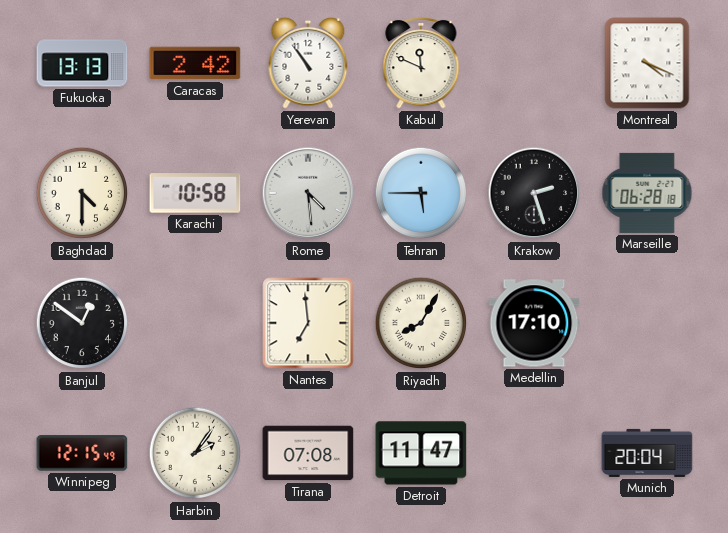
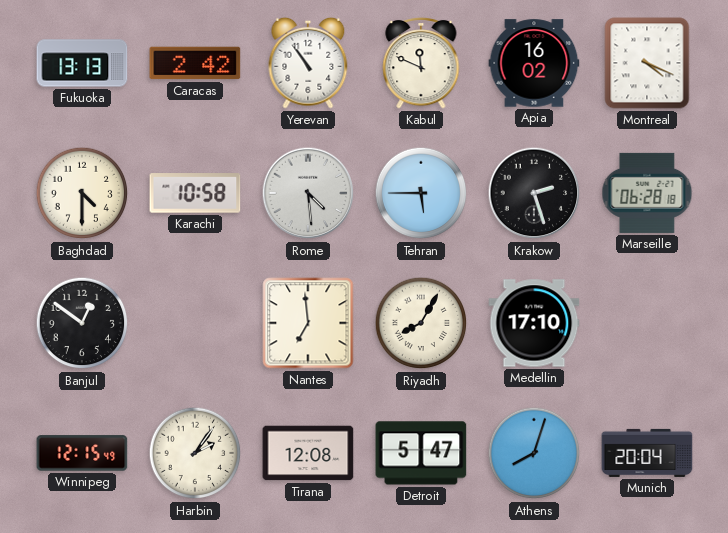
Apia: none -> 16:02
Tirana: 07:08 -> 12:08
Detroit: 11:47 -> 5:47
Athens: none -> 8:03
